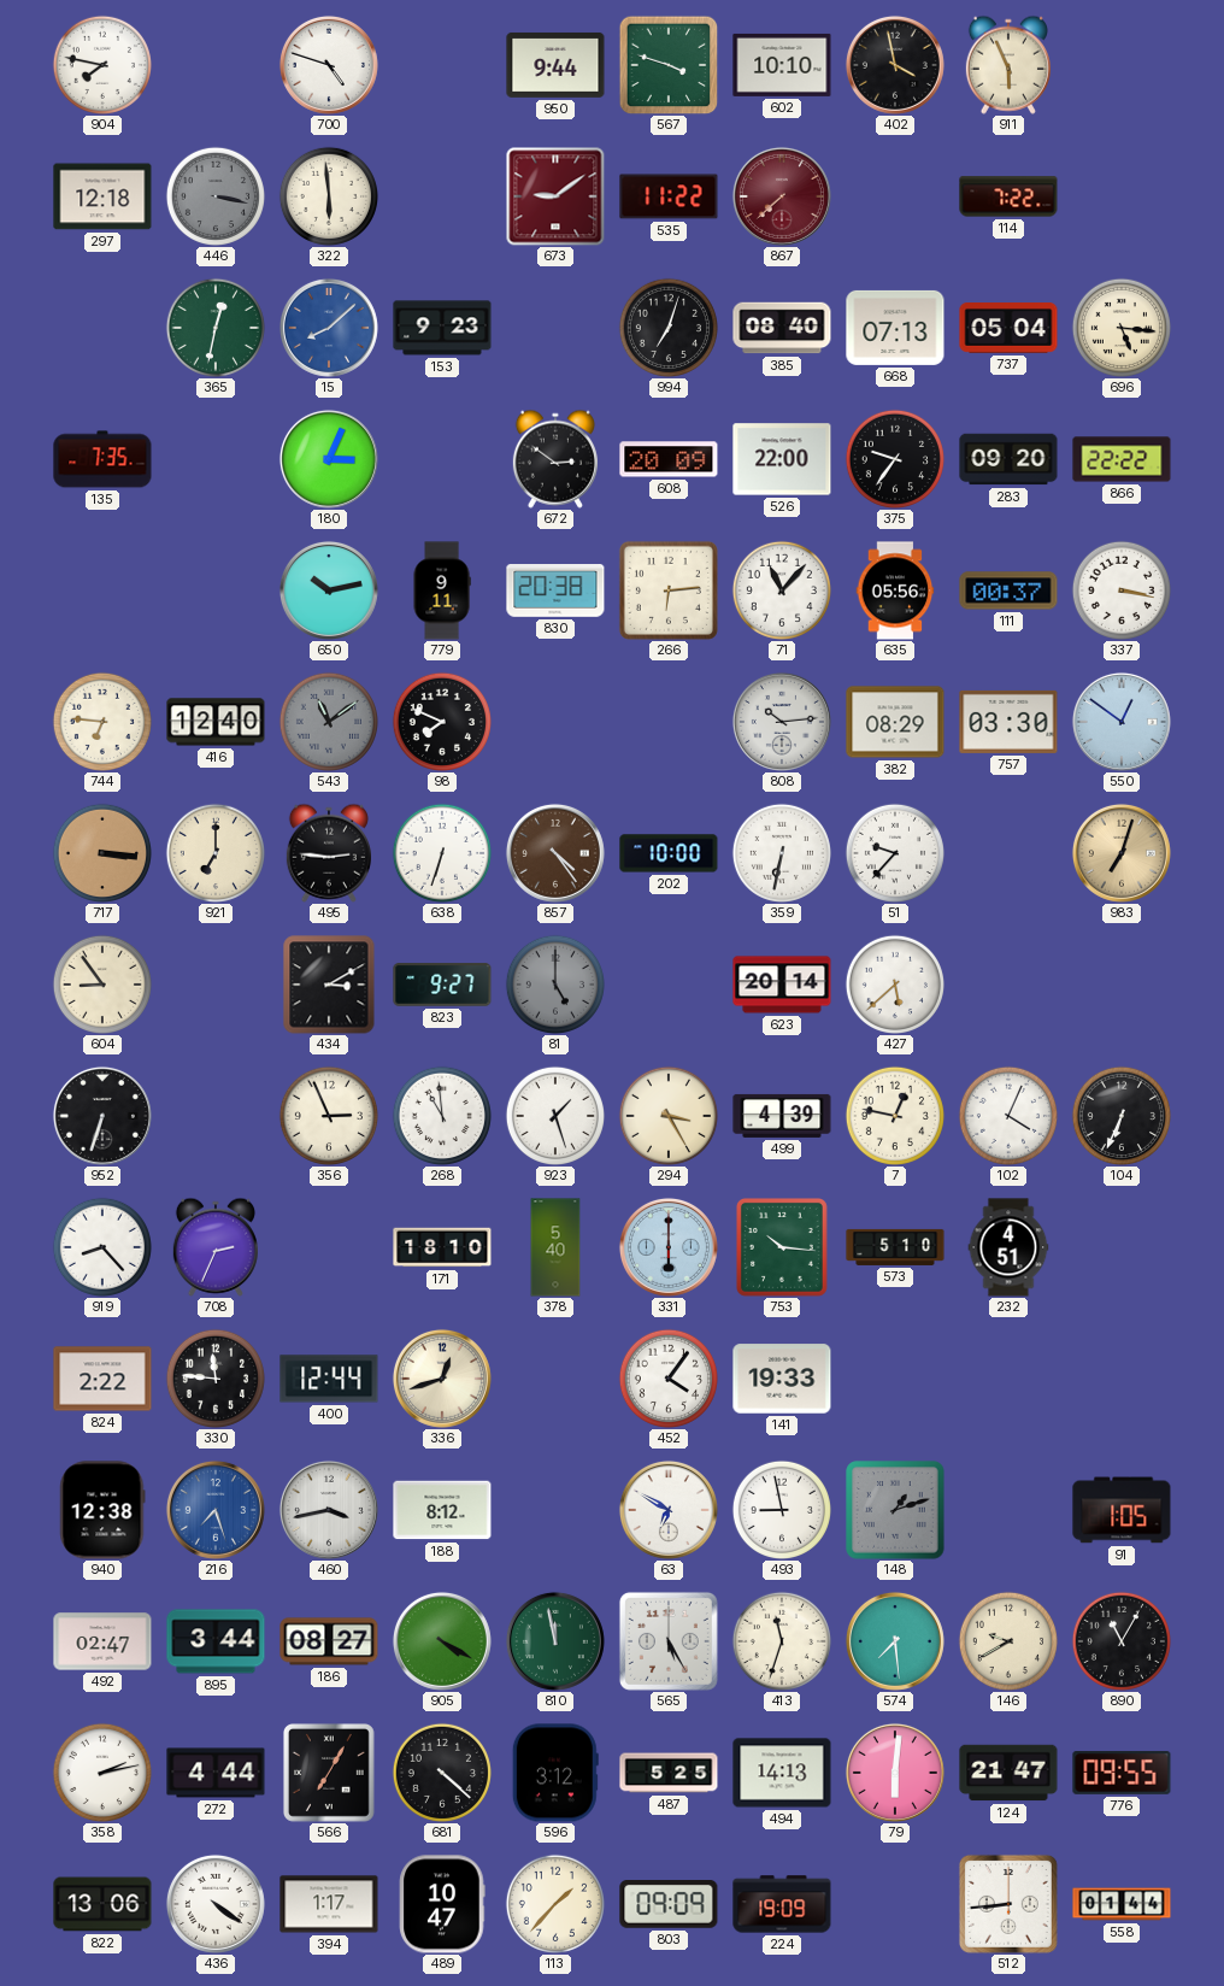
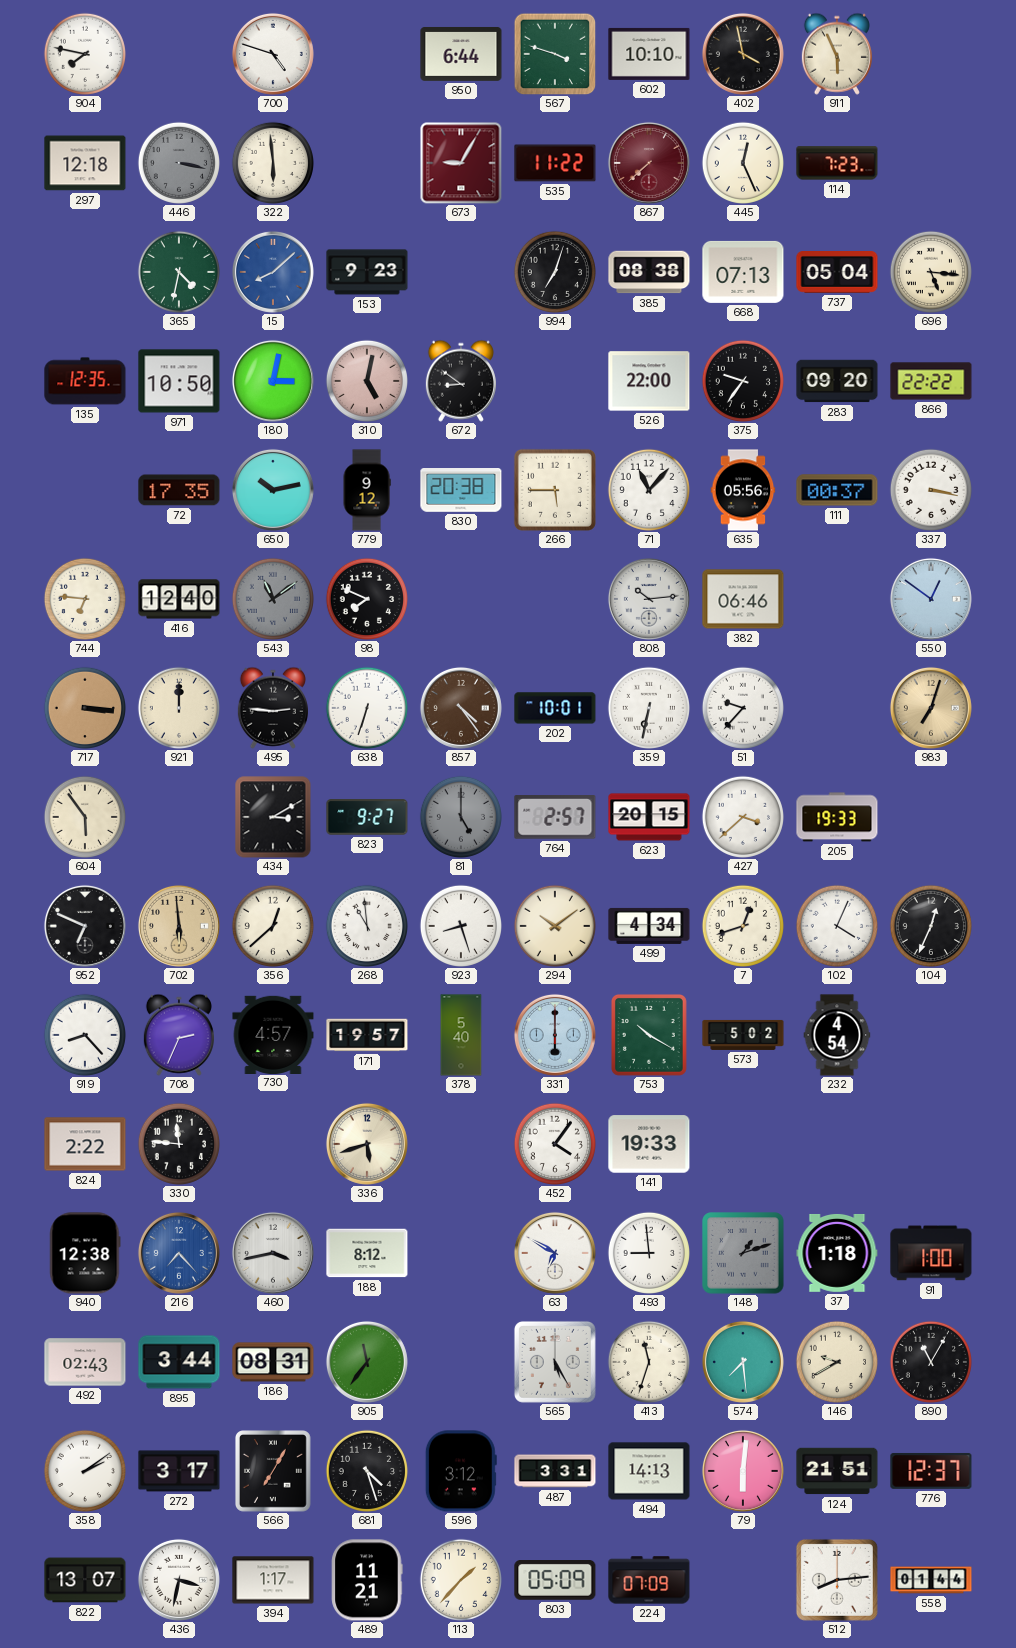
950: 9:44 -> 6:44
673: 9:09 -> 9:05
445: none -> 12:26
114: 7:22 -> 7:23
365: 12:32 -> 4:32
385: 08:40 -> 08:38
135: 7:35 -> 12:35
971: none -> 10:50
180: 3:04 -> 3:02
310: none -> 5:02
672: 2:51 -> 8:51
608: 20:09 -> none
72: none -> 17:35
779: 9:11 -> 9:12
266: 6:14 -> 5:45
382: 08:29 -> 06:46
757: 03:30 -> none
921: 7:00 -> 12:00
202: 10:00 -> 10:01
604: 8:54 -> 5:54
764: none -> 2:57
623: 20:14 -> 20:15
427: 5:38 -> 3:38
205: none -> 19:33
952: 6:33 -> 6:49
702: none -> 5:59
356: 2:56 -> 12:38
923: 1:27 -> 8:27
294: 3:25 -> 10:09
499: 4:39 -> 4:34
7: 12:47 -> 12:42
104: 6:34 -> 12:34
730: none -> 4:57
171: 18:10 -> 19:57
753: 10:16 -> 10:20
573: 5:10 -> 5:02
232: 4:51 -> 4:54
400: 12:44 -> none
336: 12:42 -> 5:42
216: 7:27 -> 7:23
493: 8:58 -> 8:59
37: none -> 1:18
91: 1:05 -> 1:00
492: 02:47 -> 02:43
186: 08:27 -> 08:31
905: 4:20 -> 11:36
810: 11:58 -> none
358: 2:13 -> 2:09
272: 4:44 -> 3:17
681: 4:22 -> 4:27
487: 5:25 -> 3:31
124: 21:47 -> 21:51
776: 09:55 -> 12:37
822: 13:06 -> 13:07
436: 4:21 -> 3:32
489: 10:47 -> 11:21
803: 09:09 -> 05:09
224: 19:09 -> 07:09
512: 8:44 -> 8:14
